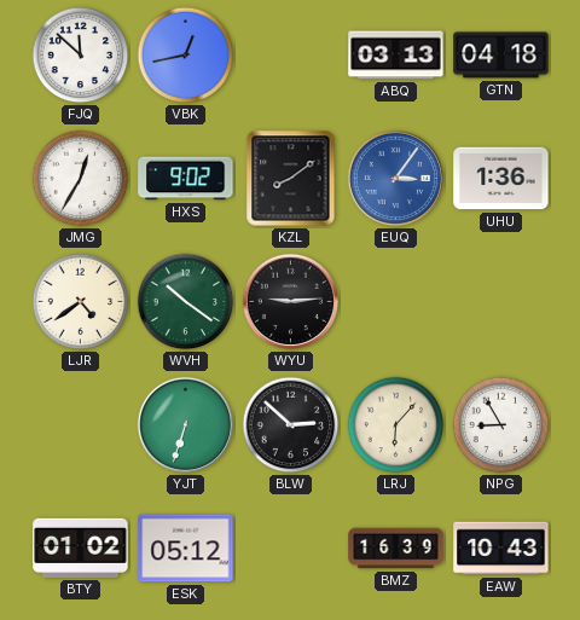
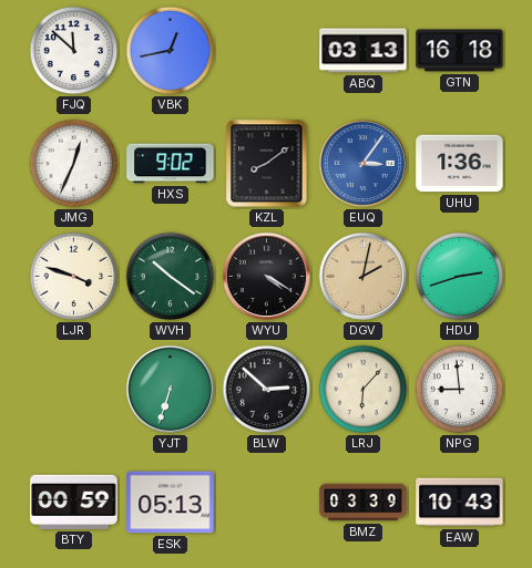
GTN: 04:18 -> 16:18
JMG: 12:35 -> 12:34
LJR: 4:39 -> 3:48
WYU: 9:14 -> 4:20
DGV: none -> 2:02
HDU: none -> 2:42
NPG: 8:55 -> 8:59
BTY: 01:02 -> 00:59
ESK: 05:12 -> 05:13
BMZ: 16:39 -> 03:39
